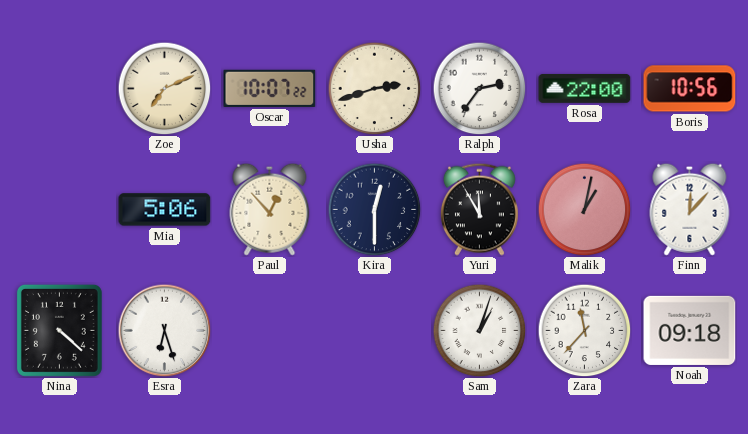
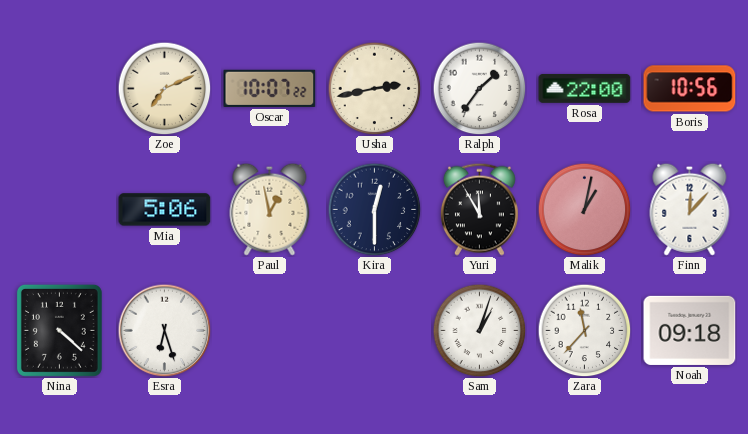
Usha: 2:42 -> 2:43
Ralph: 2:36 -> 1:36
Paul: 12:53 -> 12:58
